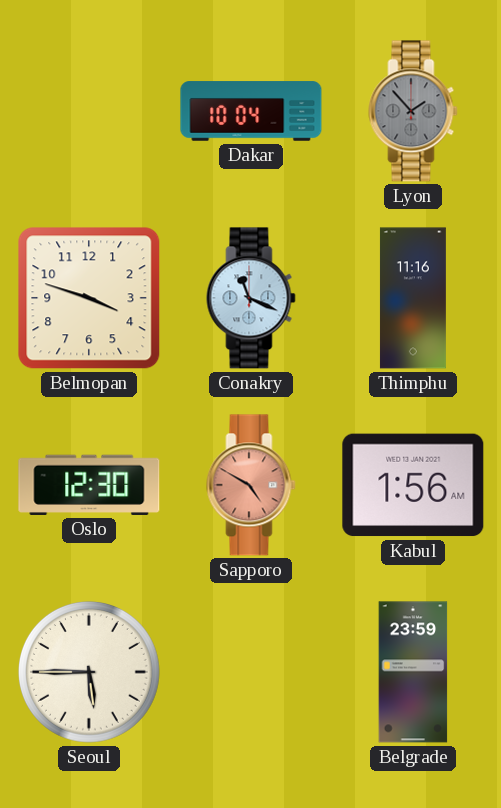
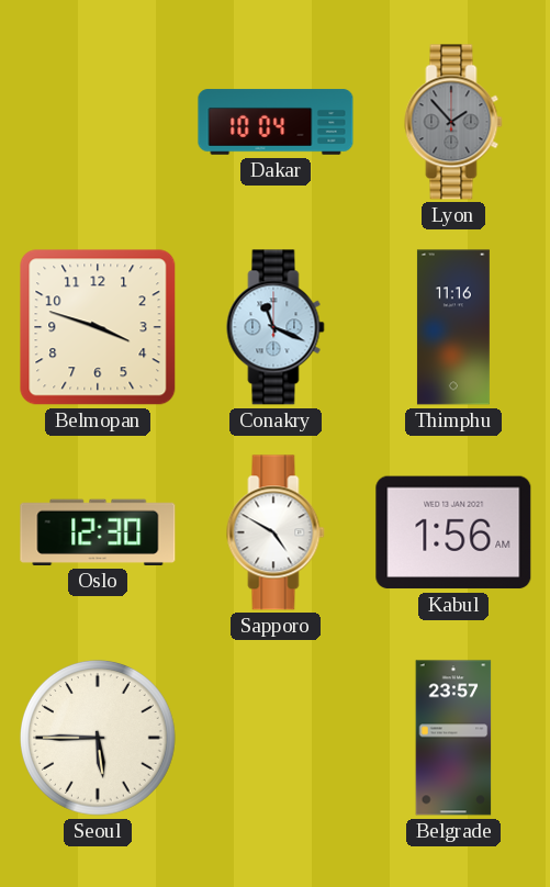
Sapporo dial: salmon -> white
Belgrade: 23:59 -> 23:57
